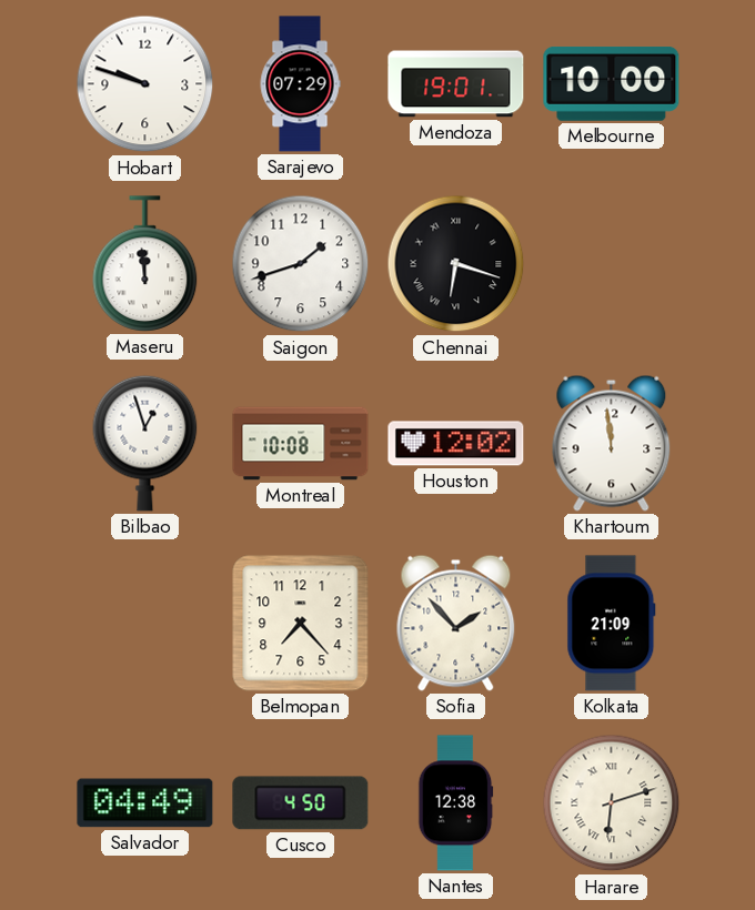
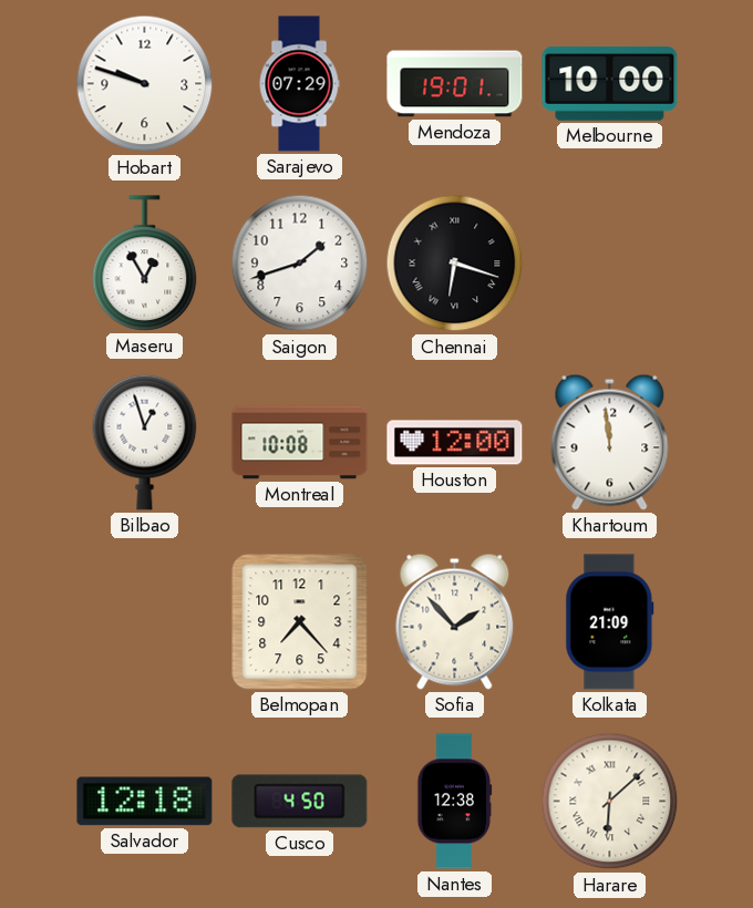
Maseru: 11:59 -> 12:55
Houston: 12:02 -> 12:00
Salvador: 04:49 -> 12:18
Harare: 6:12 -> 6:08
